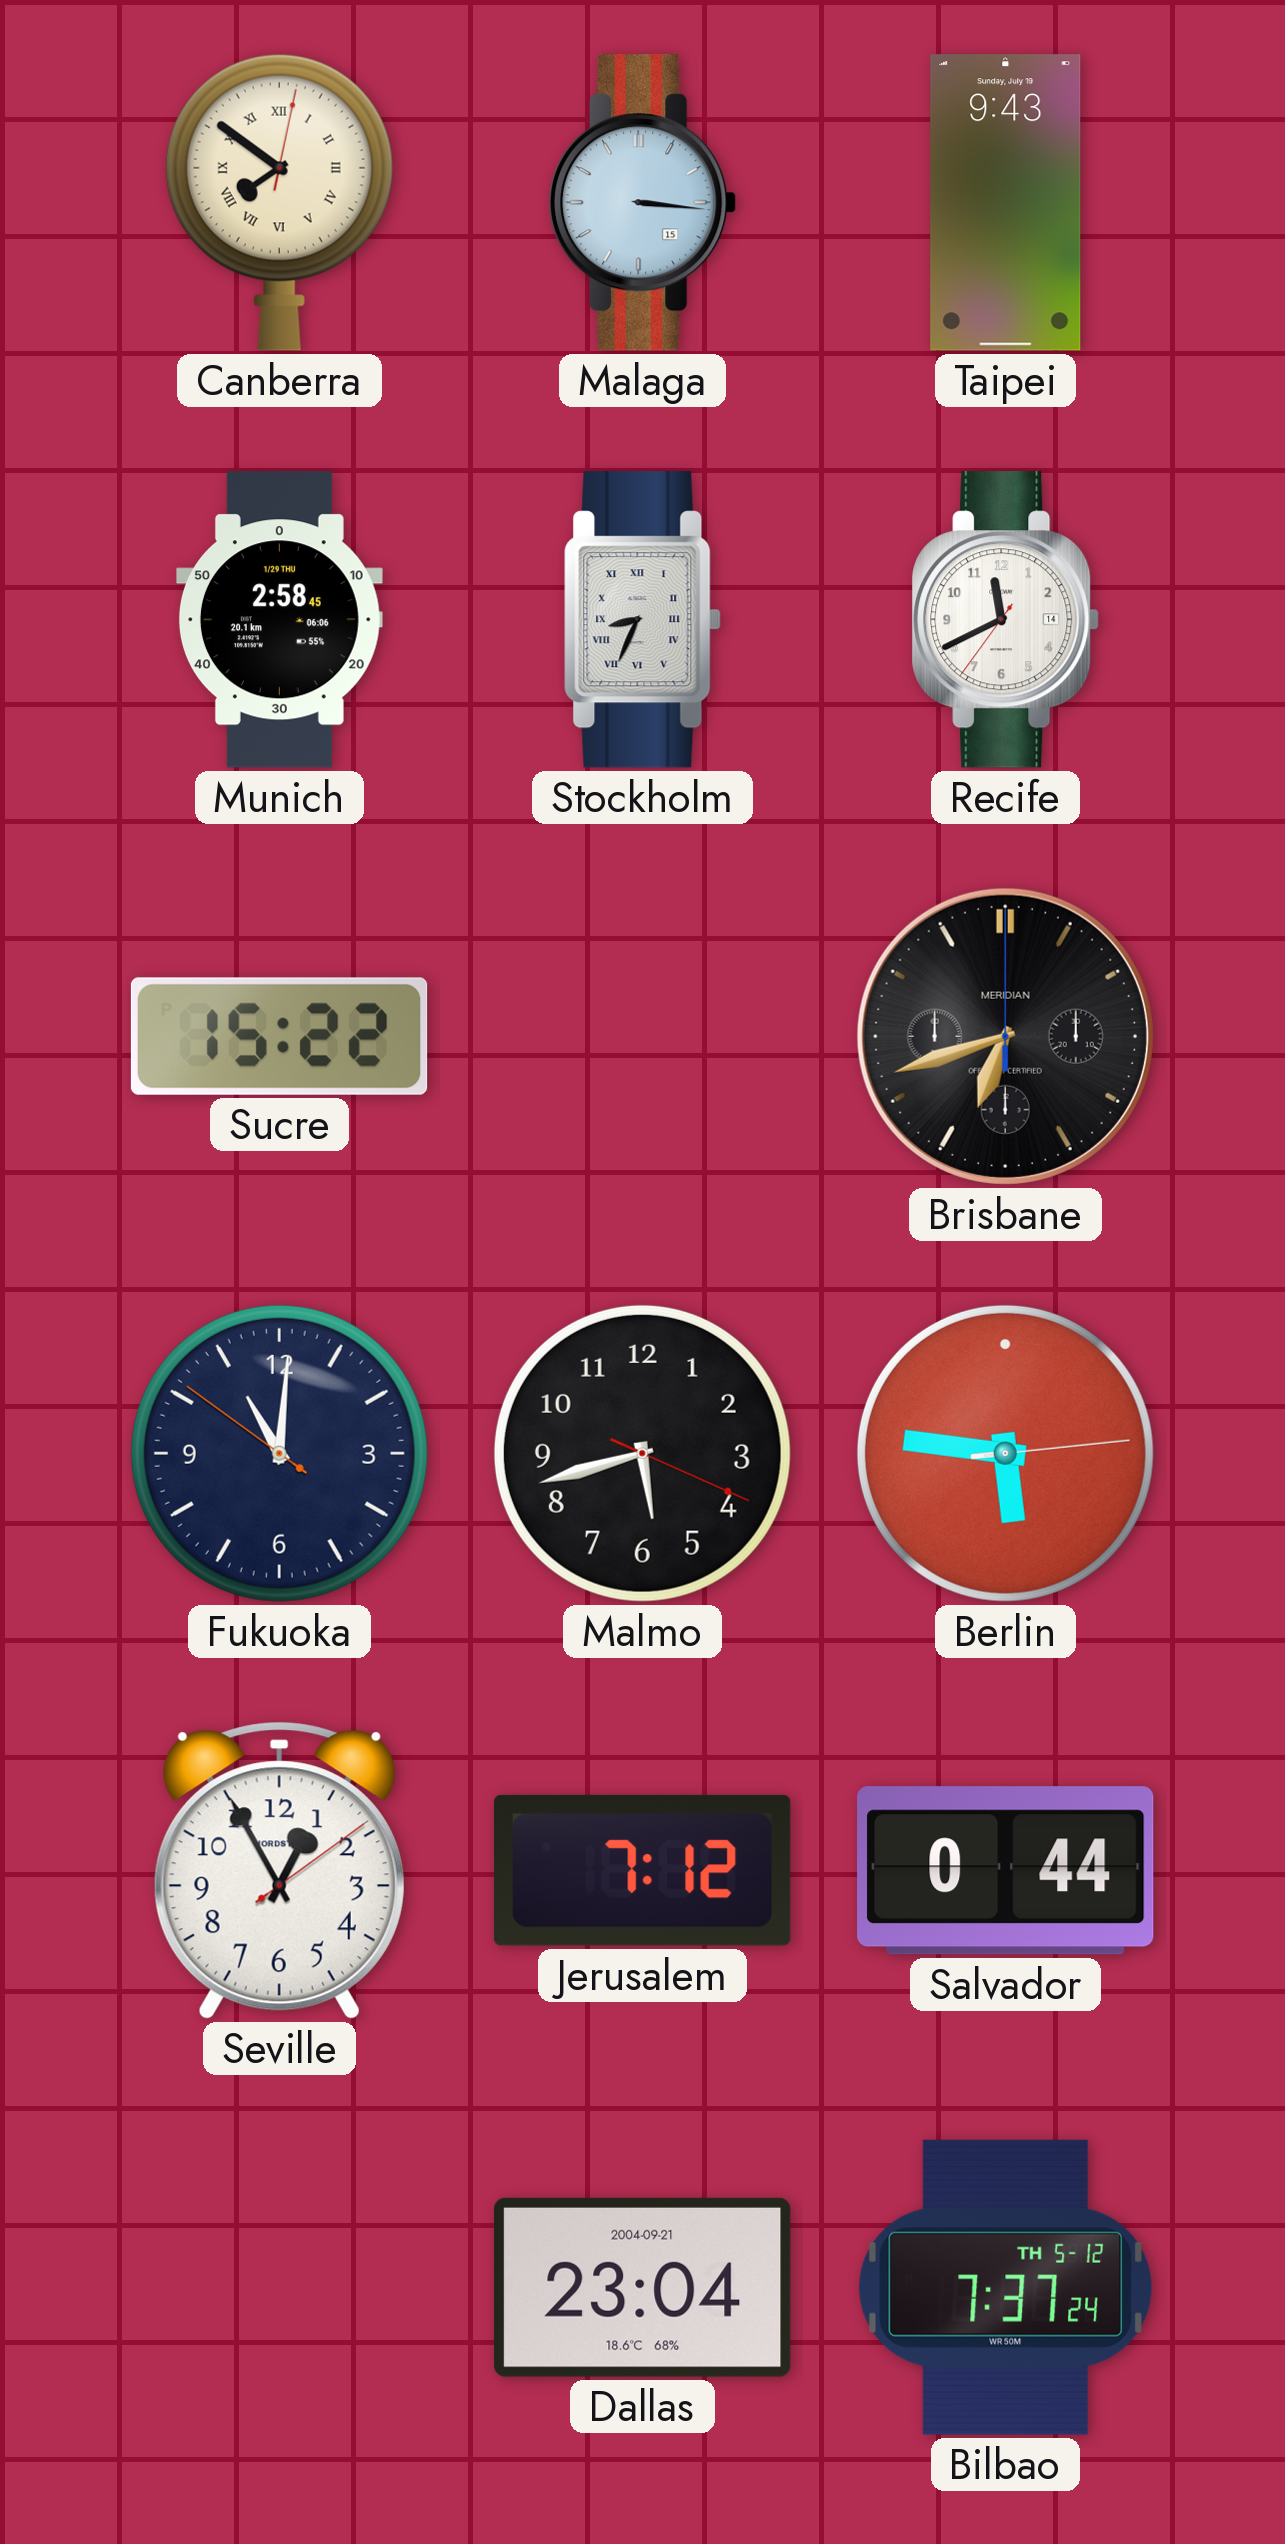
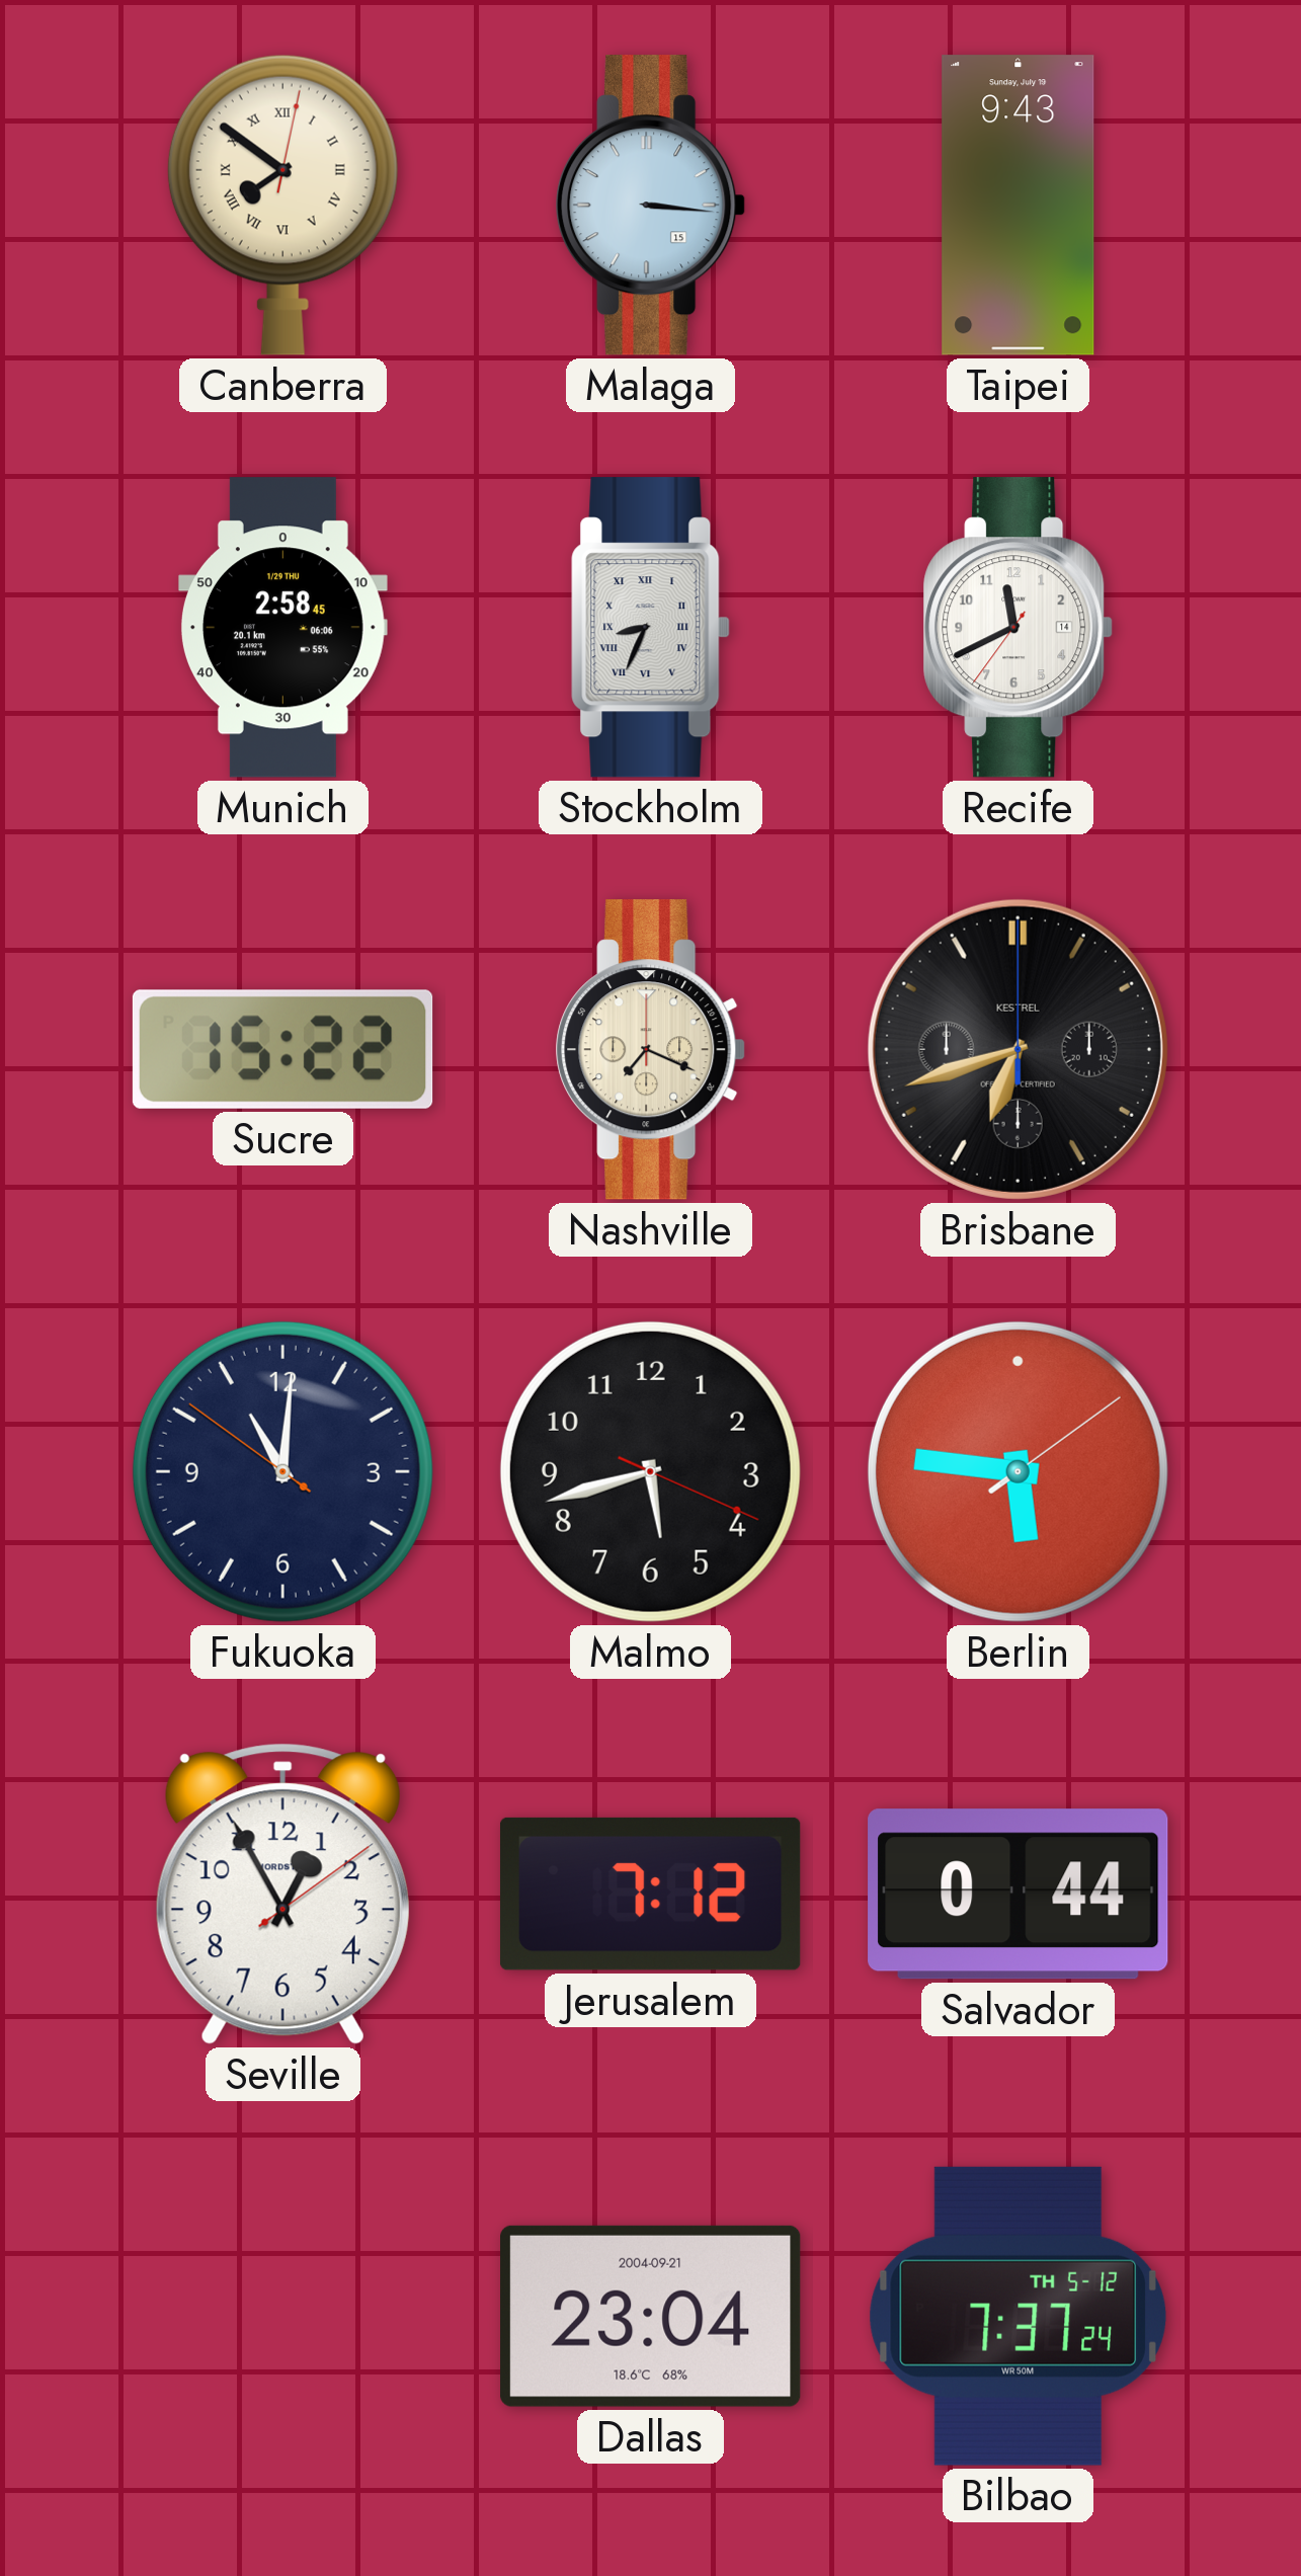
Nashville: none -> 7:19
Brisbane brand: MERIDIAN -> KESTREL
Berlin: 5:46:14 -> 5:46:09
